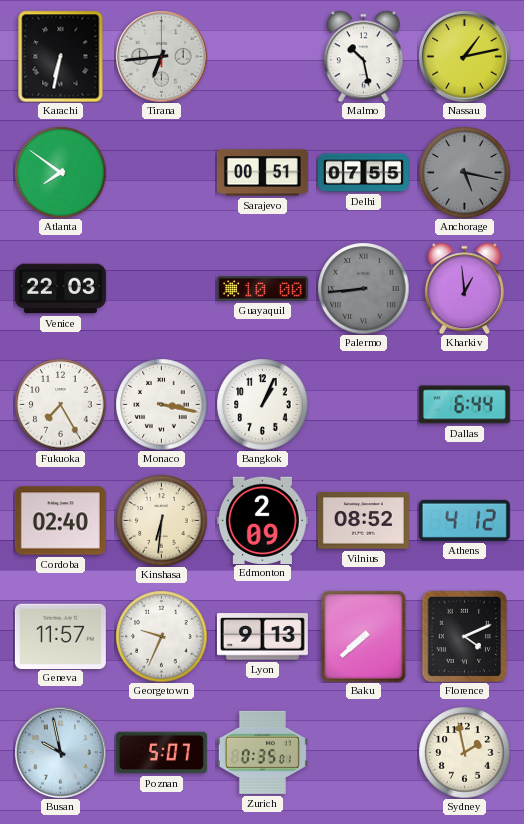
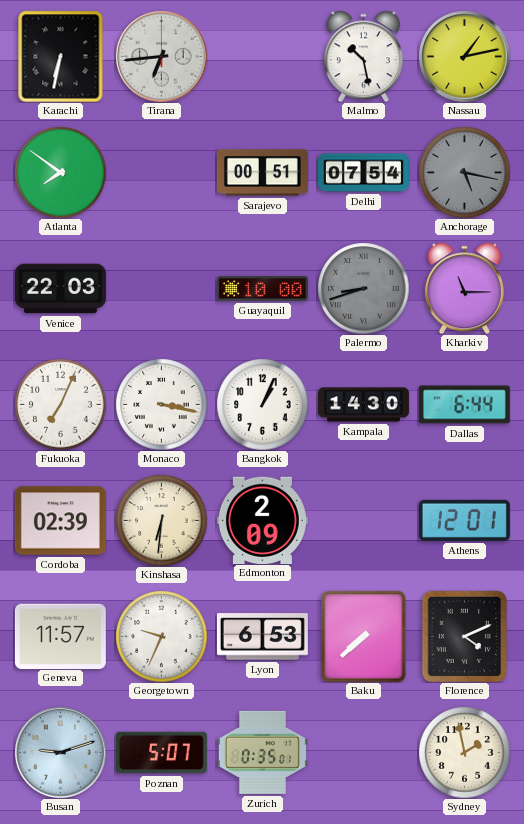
Delhi: 07:55 -> 07:54
Palermo: 8:44 -> 8:42
Kharkiv: 12:59 -> 11:15
Fukuoka: 7:25 -> 7:04
Kampala: none -> 14:30
Cordoba: 02:40 -> 02:39
Vilnius: 08:52 -> none
Athens: 4:12 -> 12:01
Lyon: 9:13 -> 6:53
Busan: 9:58 -> 9:12
